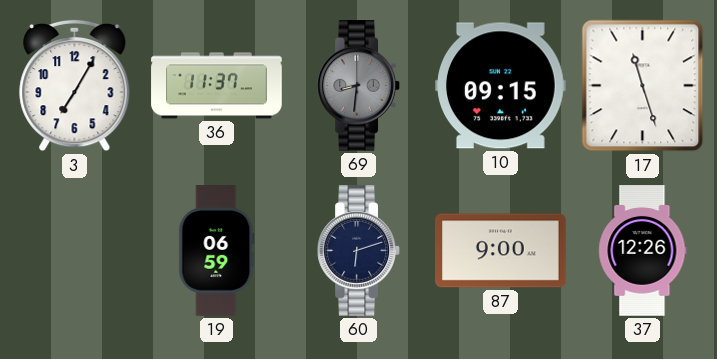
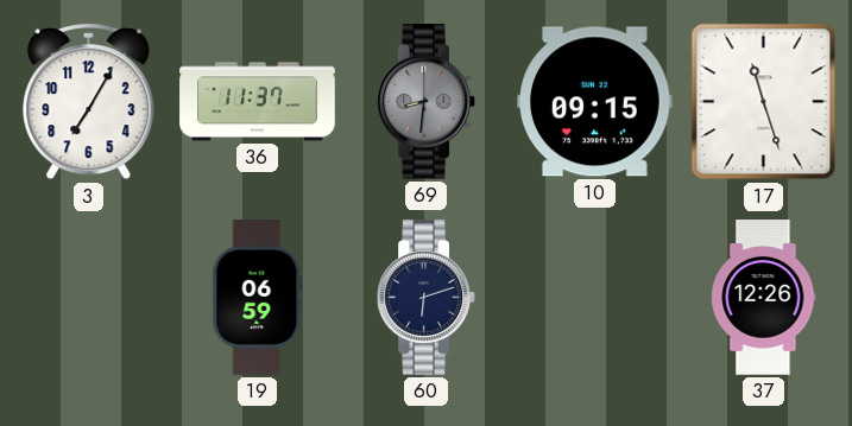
87: 9:00 -> none
